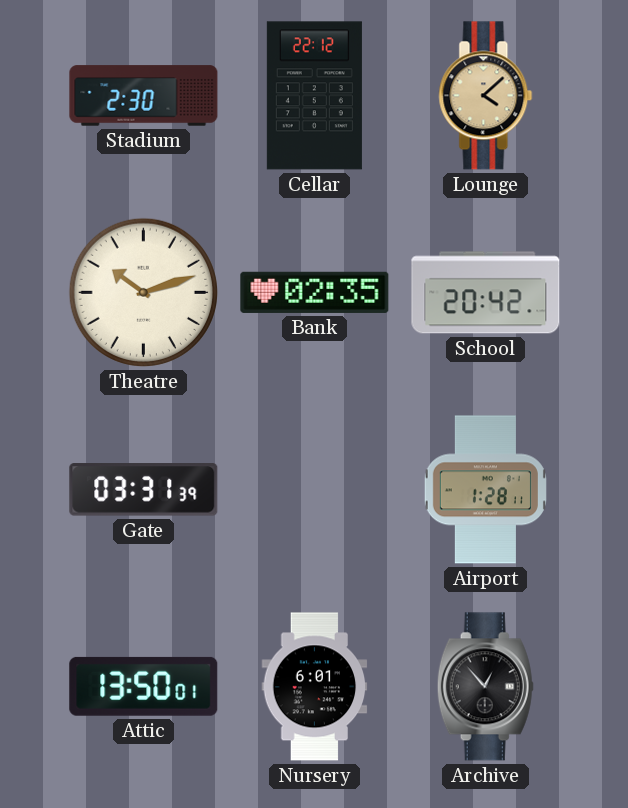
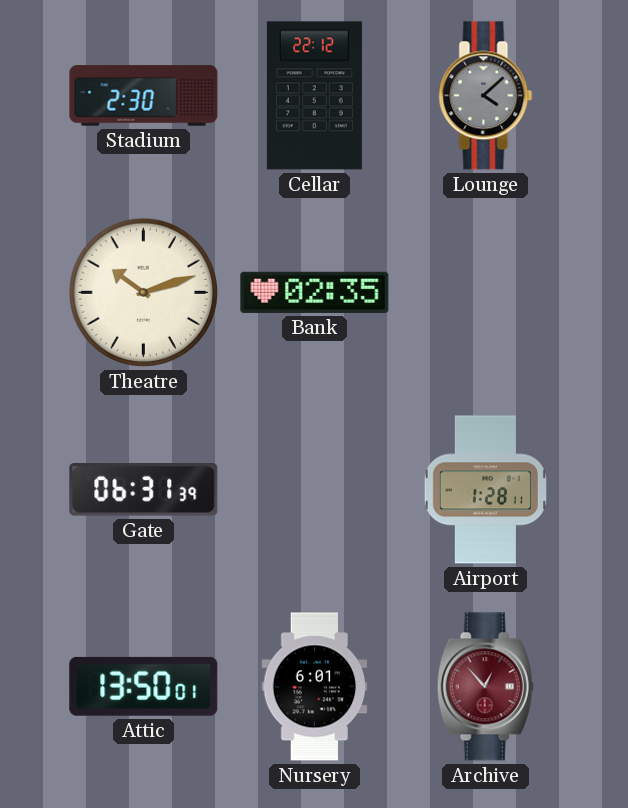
Lounge dial: champagne -> grey
School: 20:42 -> none
Gate: 03:31 -> 06:31
Archive dial: black -> burgundy
